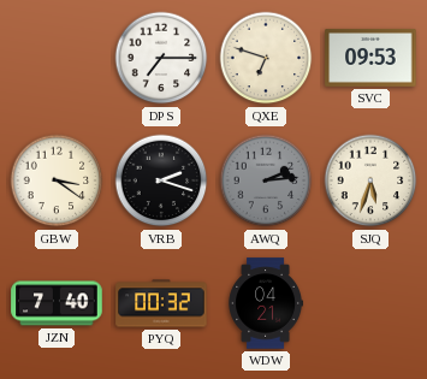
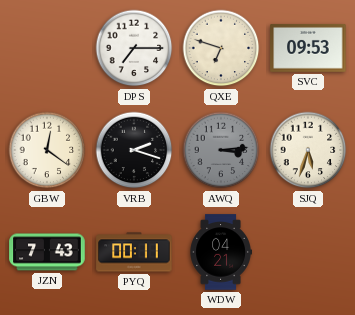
GBW: 3:21 -> 12:21
AWQ: 2:14 -> 3:14
JZN: 7:40 -> 7:43
PYQ: 00:32 -> 00:11
